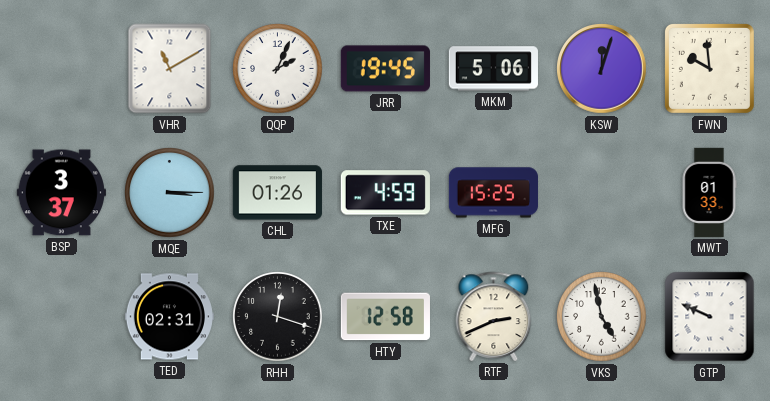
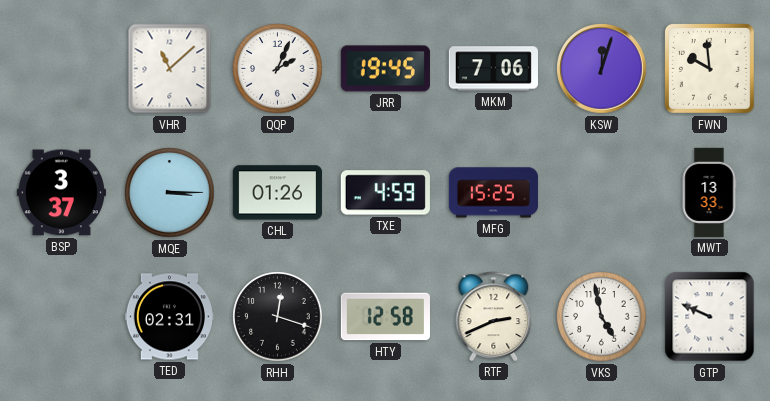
VHR: 11:10 -> 11:08
MKM: 5:06 -> 7:06
MWT: 01:33 -> 13:33
